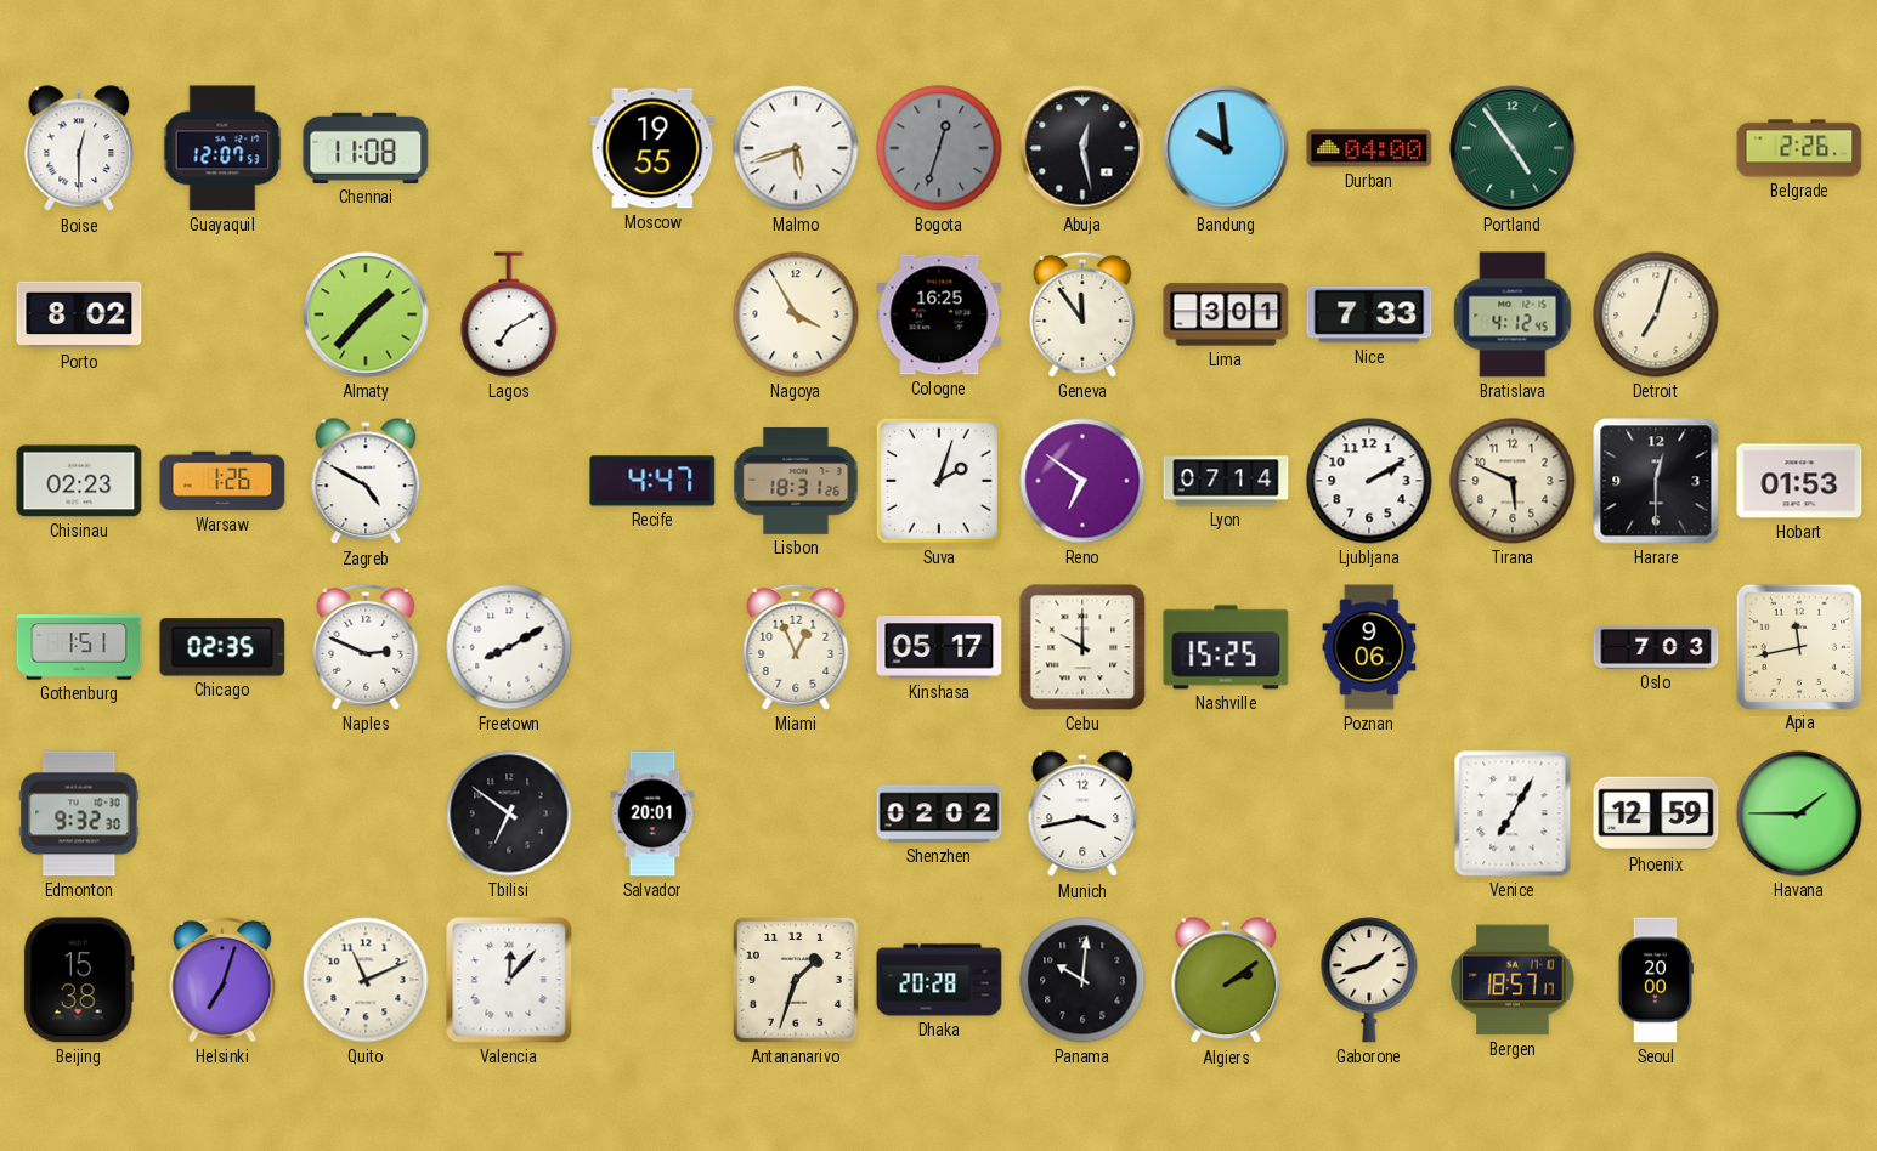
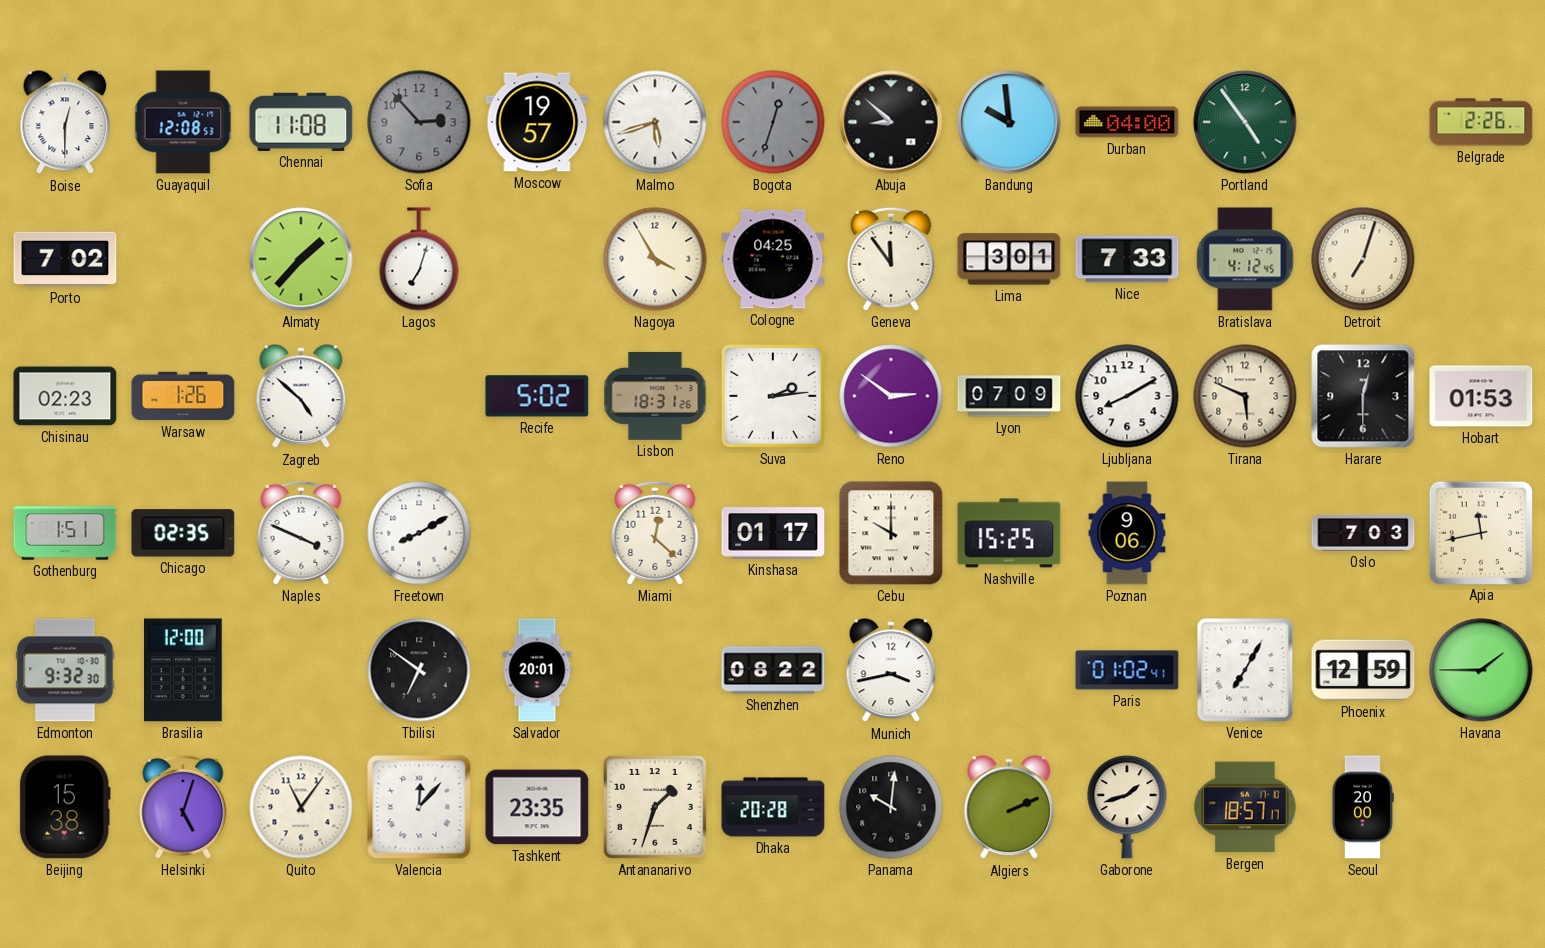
Guayaquil: 12:07 -> 12:08
Sofia: none -> 2:53
Moscow: 19:55 -> 19:57
Abuja: 12:28 -> 8:52
Porto: 8:02 -> 7:02
Lagos: 7:10 -> 7:03
Cologne: 16:25 -> 04:25
Zagreb: 4:50 -> 4:52
Recife: 4:47 -> 5:02
Suva: 2:03 -> 2:14
Reno: 6:51 -> 2:51
Lyon: 07:14 -> 07:09
Ljubljana: 2:10 -> 8:10
Naples: 2:49 -> 3:49
Miami: 12:56 -> 12:22
Kinshasa: 05:17 -> 01:17
Brasilia: none -> 12:00
Shenzhen: 02:02 -> 08:22
Paris: none -> 01:02
Helsinki: 7:03 -> 5:03
Quito: 11:11 -> 11:06
Tashkent: none -> 23:35
Algiers: 2:09 -> 2:11
